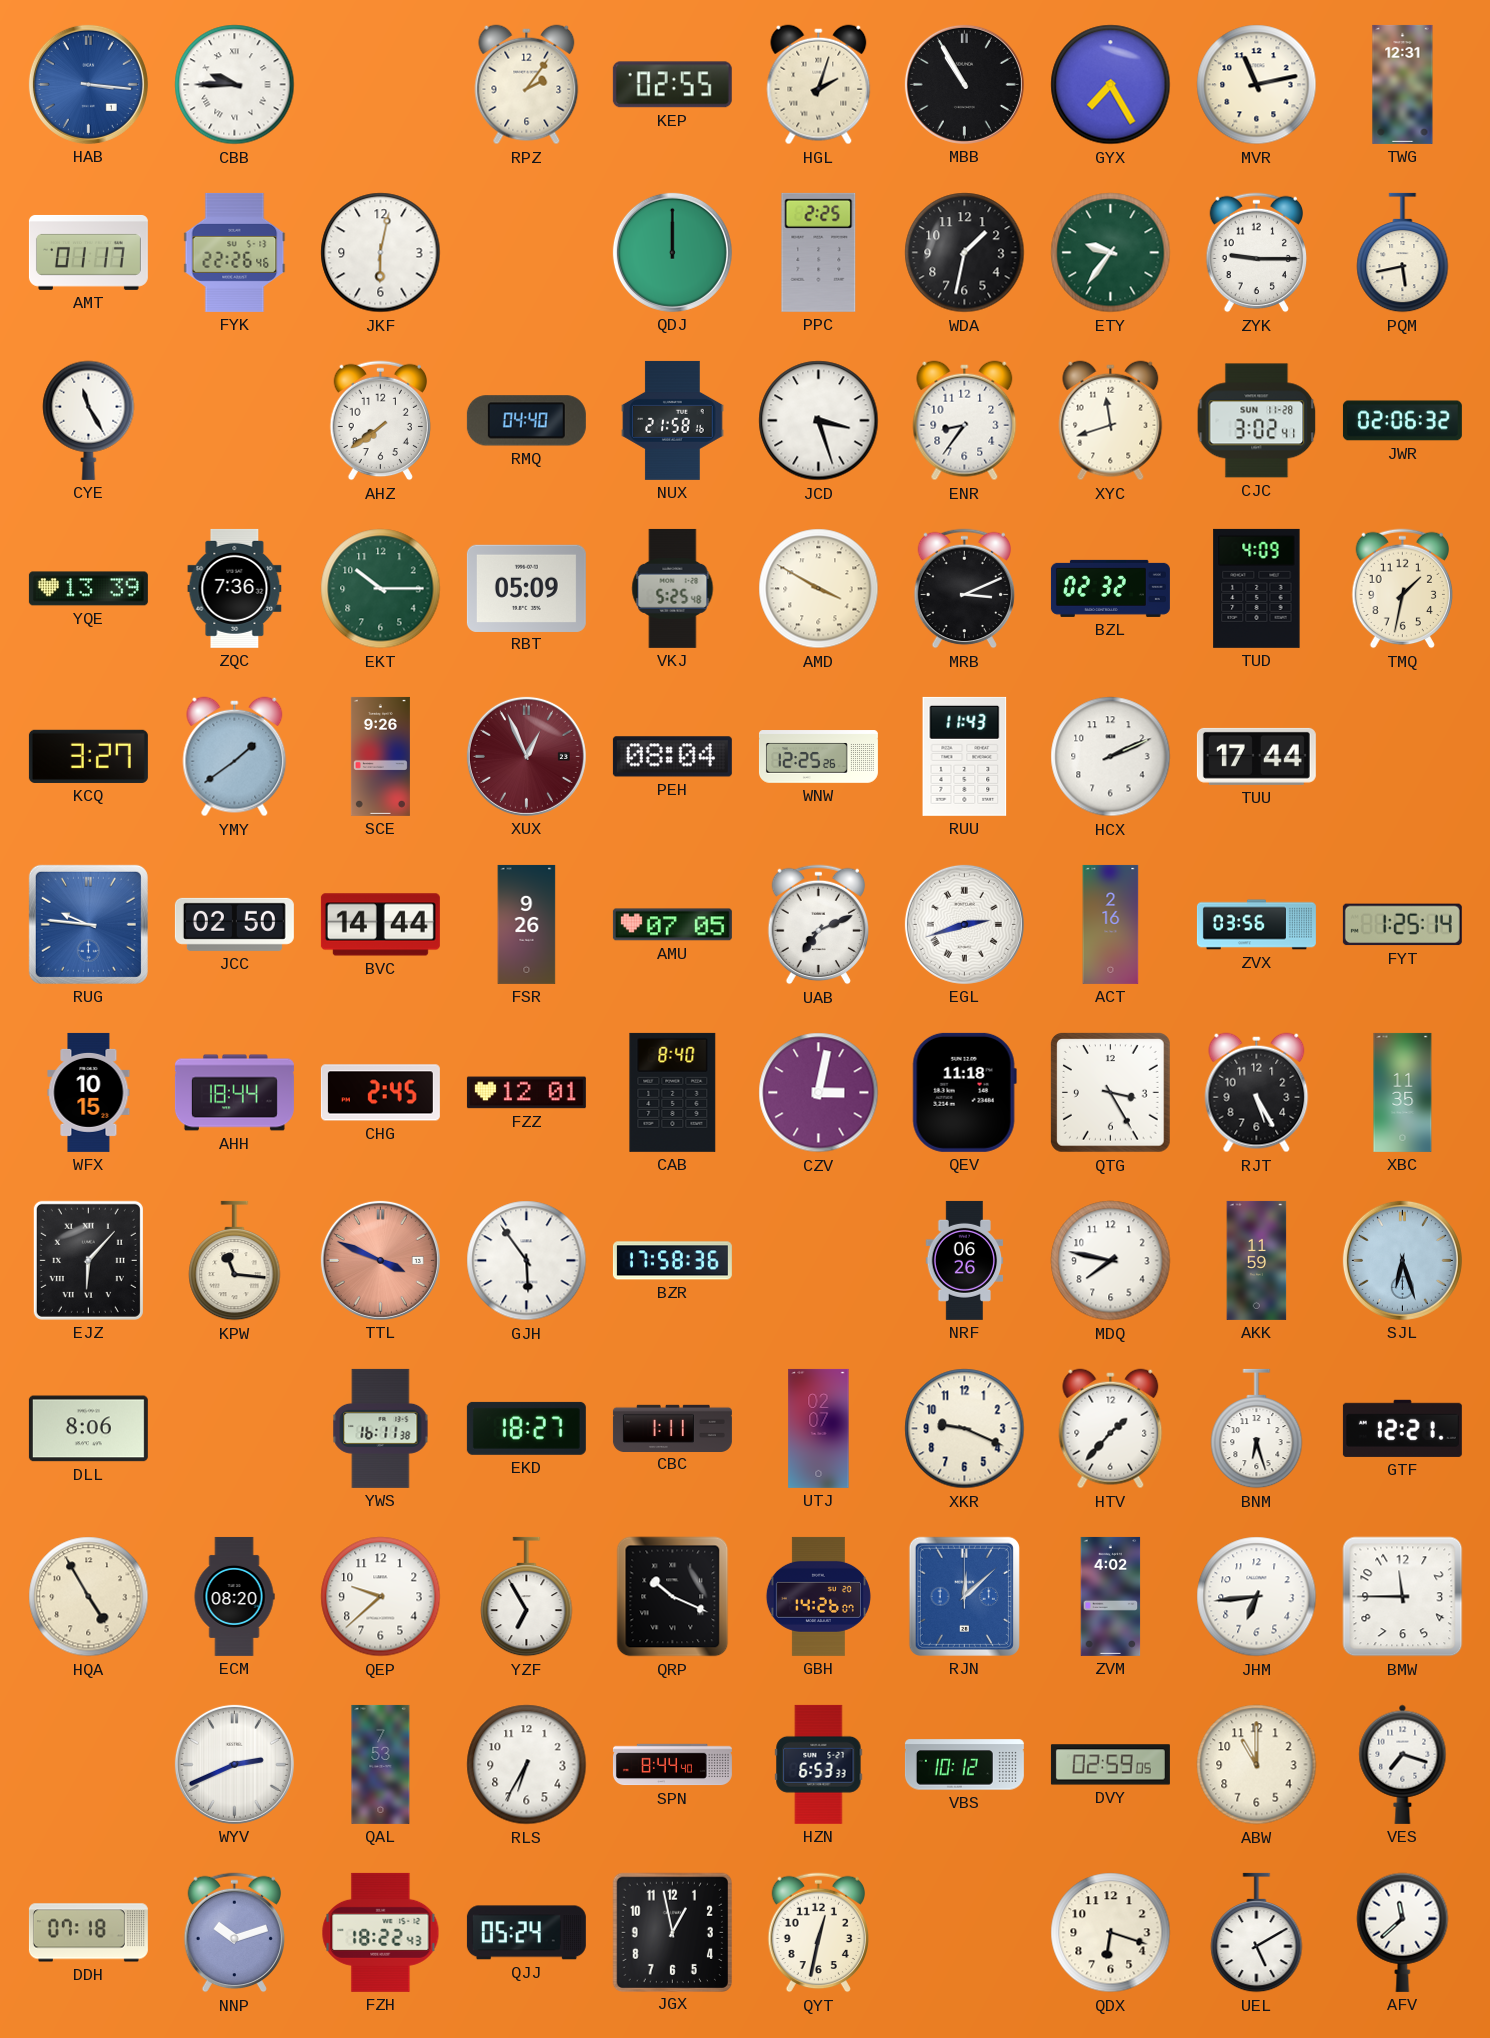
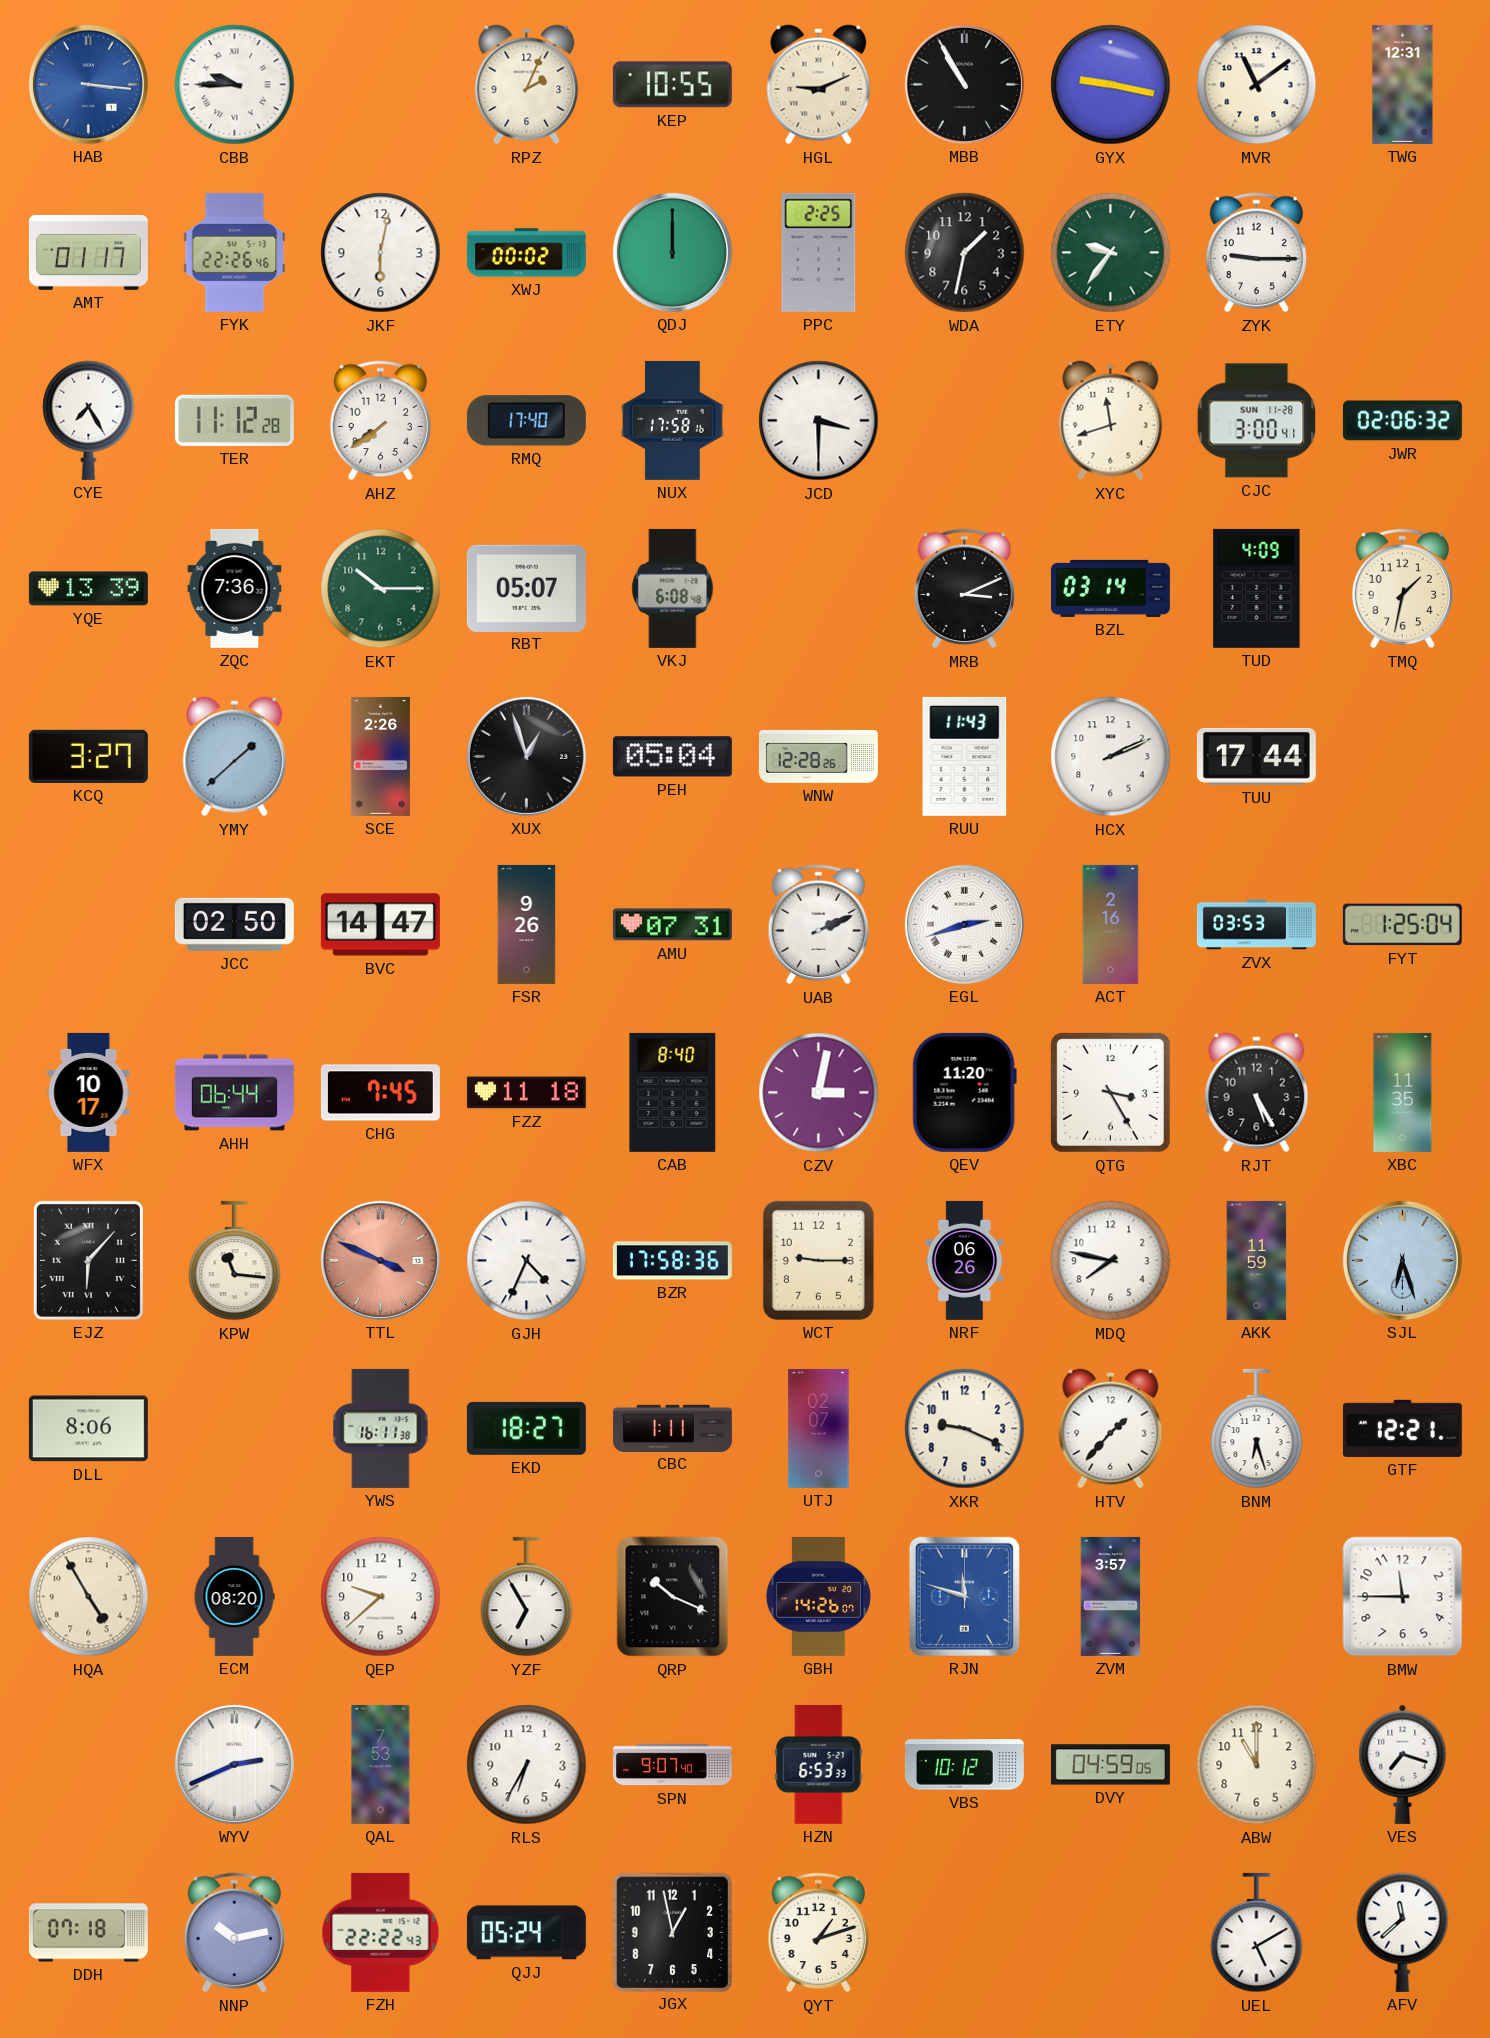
RPZ: 2:06 -> 2:04
KEP: 02:55 -> 10:55
HGL: 2:03 -> 9:11
GYX: 7:25 -> 9:17
MVR: 11:13 -> 11:09
XWJ: none -> 00:02
PQM: 5:43 -> none
CYE: 11:25 -> 7:25
TER: none -> 11:12
RMQ: 04:40 -> 17:40
NUX: 21:58 -> 17:58
JCD: 3:27 -> 3:30
ENR: 8:36 -> none
CJC: 3:02 -> 3:00
RBT: 05:09 -> 05:07
VKJ: 5:25 -> 6:08
AMD: 3:50 -> none
BZL: 02:32 -> 03:14
YMY: 1:39 -> 1:38
SCE: 9:26 -> 2:26
XUX: 12:56 -> 12:57
XUX dial: burgundy -> black
PEH: 08:04 -> 05:04
WNW: 12:25 -> 12:28
RUG: 9:46 -> none
BVC: 14:44 -> 14:47
AMU: 07:05 -> 07:31
UAB: 7:11 -> 2:11
ZVX: 03:56 -> 03:53
FYT: 1:25:14 -> 1:25:04
WFX: 10:15 -> 10:17
AHH: 18:44 -> 06:44
CHG: 2:45 -> 7:45
FZZ: 12:01 -> 11:18
QEV: 11:18 -> 11:20
GJH: 5:54 -> 4:34
WCT: none -> 9:15
RJN: 12:08 -> 11:48
ZVM: 4:02 -> 3:57
JHM: 6:44 -> none
SPN: 8:44 -> 9:07
DVY: 02:59 -> 04:59
NNP: 10:12 -> 10:13
FZH: 18:22 -> 22:22
QYT: 12:32 -> 1:12
QDX: 6:18 -> none
